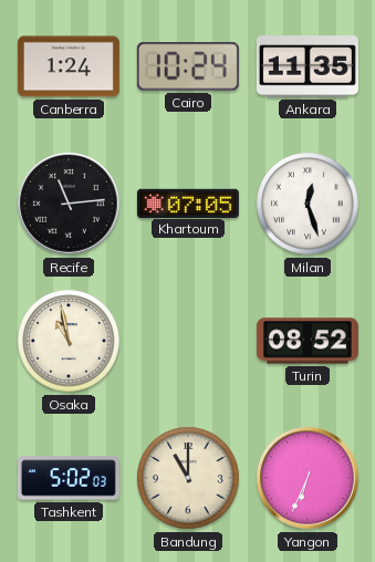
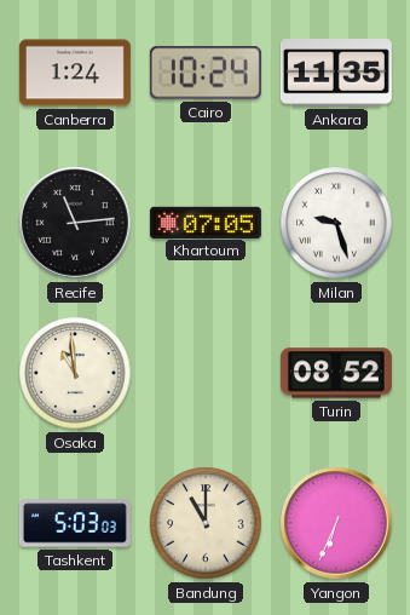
Milan: 12:27 -> 9:27
Osaka: 10:58 -> 10:59
Tashkent: 5:02 -> 5:03
